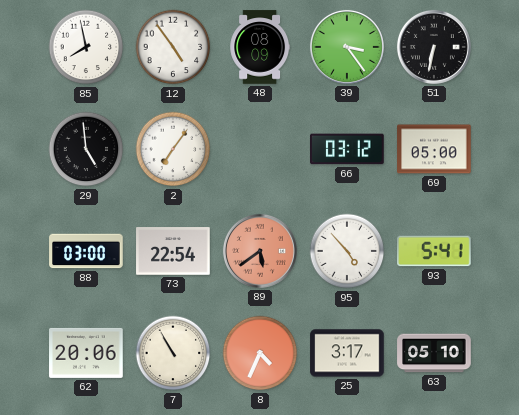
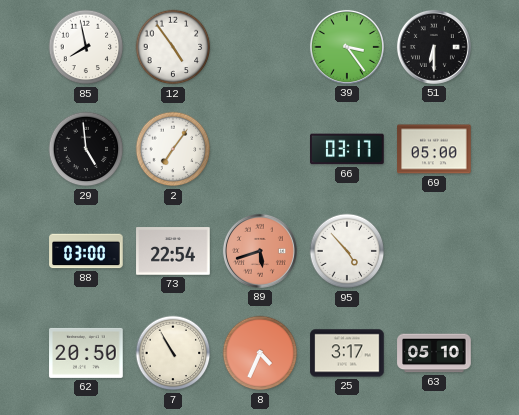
48: 08:09 -> none
51: 6:32 -> 6:30
66: 03:12 -> 03:17
89: 5:39 -> 5:42
93: 5:41 -> none
62: 20:06 -> 20:50
